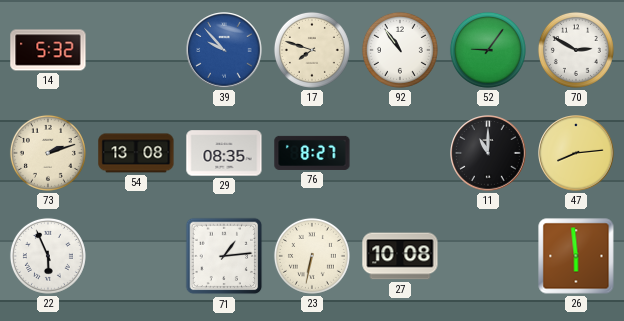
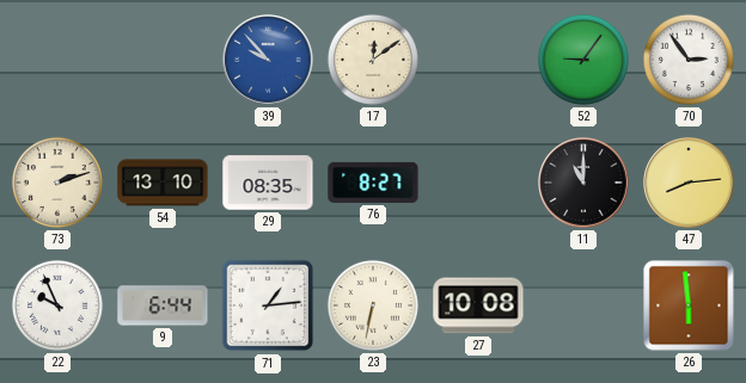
14: 5:32 -> none
17: 7:48 -> 12:09
92: 10:54 -> none
70: 2:50 -> 2:54
54: 13:08 -> 13:10
22: 5:56 -> 9:56
9: none -> 6:44
